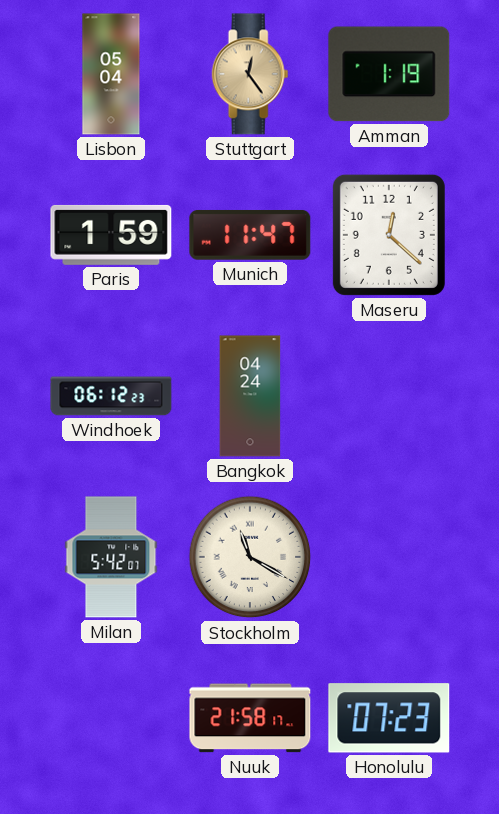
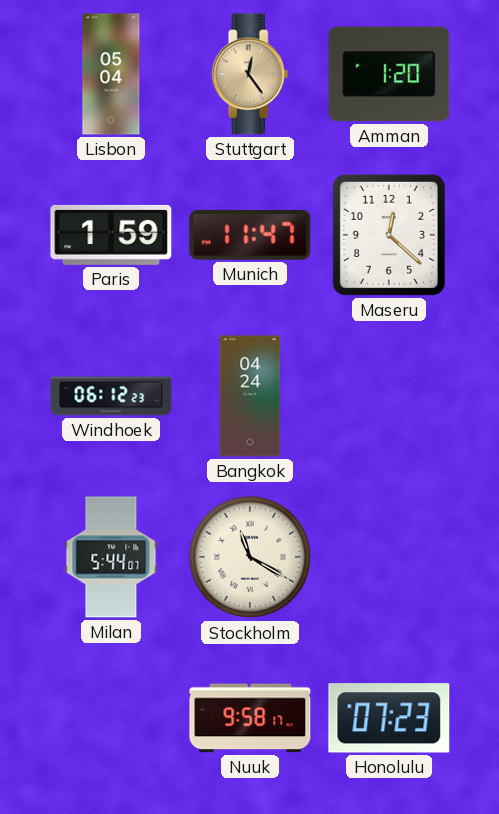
Amman: 1:19 -> 1:20
Milan: 5:42 -> 5:44
Nuuk: 21:58 -> 9:58
